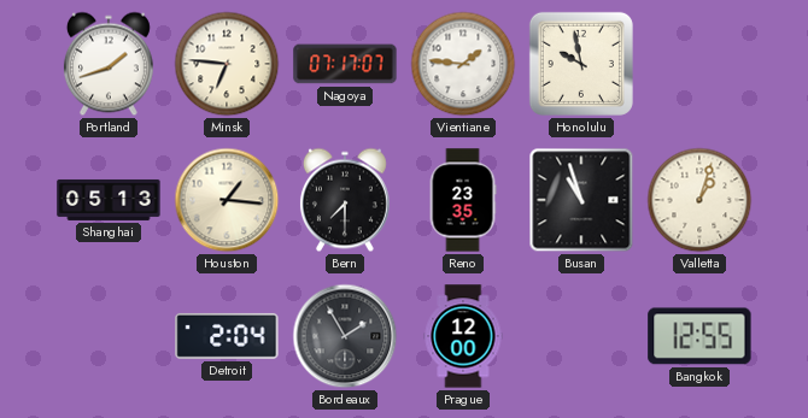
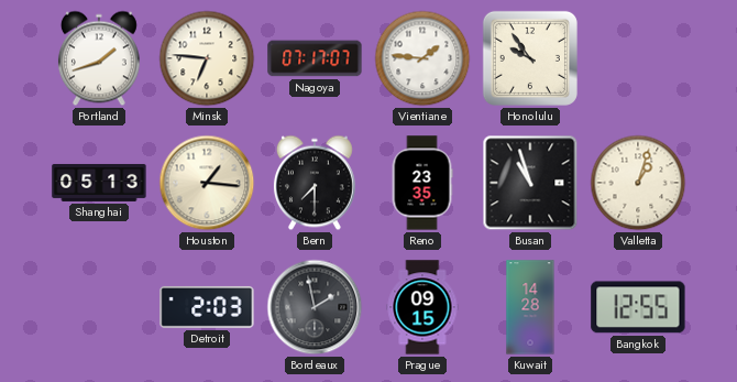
Honolulu: 9:58 -> 9:54
Detroit: 2:04 -> 2:03
Bordeaux: 1:55 -> 1:58
Prague: 12:00 -> 09:15
Kuwait: none -> 14:28
